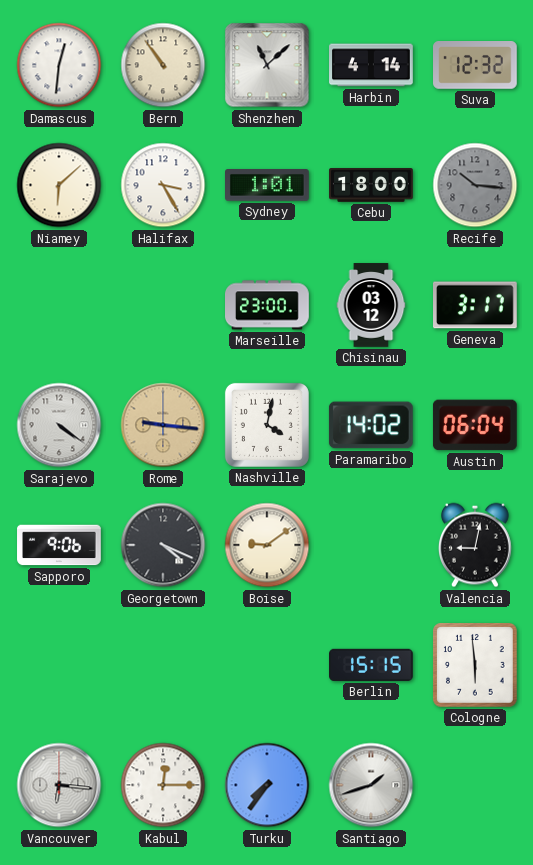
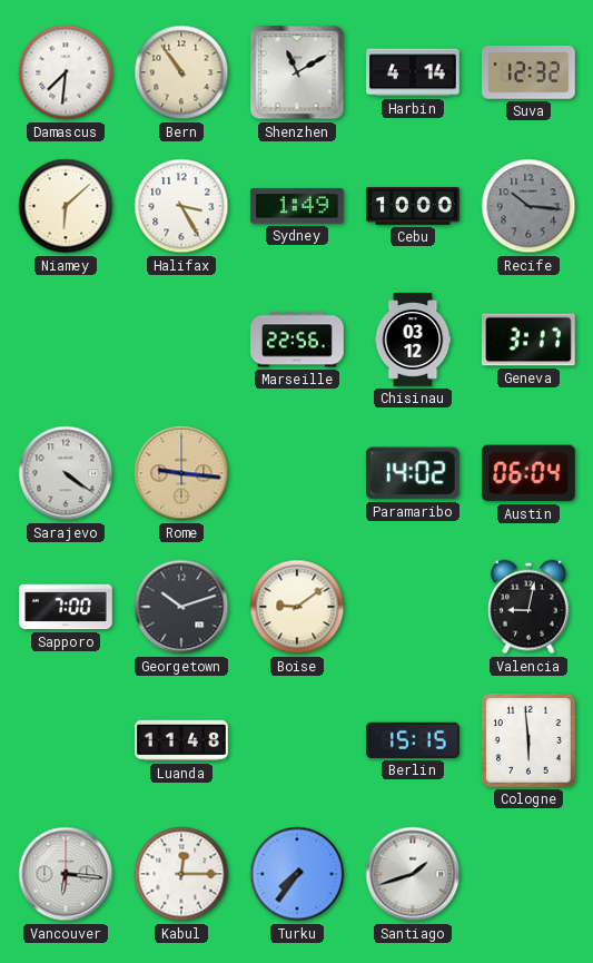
Damascus: 12:31 -> 7:31
Shenzhen: 11:08 -> 11:10
Sydney: 1:01 -> 1:49
Cebu: 18:00 -> 10:00
Marseille: 23:00 -> 22:56
Nashville: 4:02 -> none
Sapporo: 9:06 -> 7:00
Georgetown: 4:19 -> 10:12
Luanda: none -> 11:48
